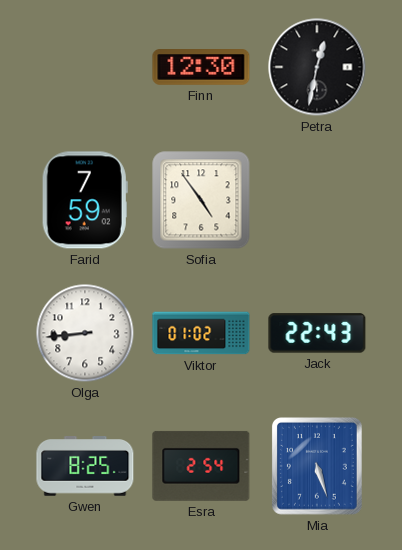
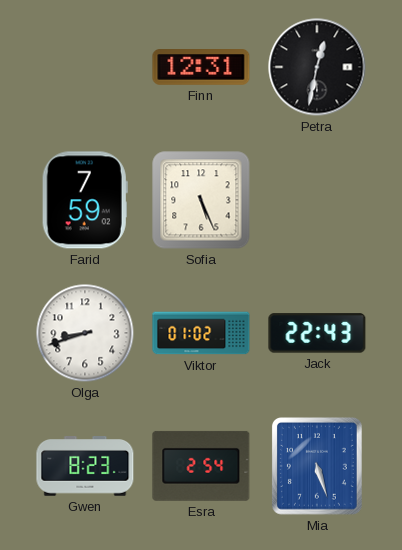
Finn: 12:30 -> 12:31
Sofia: 4:54 -> 5:26
Olga: 8:44 -> 8:42
Gwen: 8:25 -> 8:23
